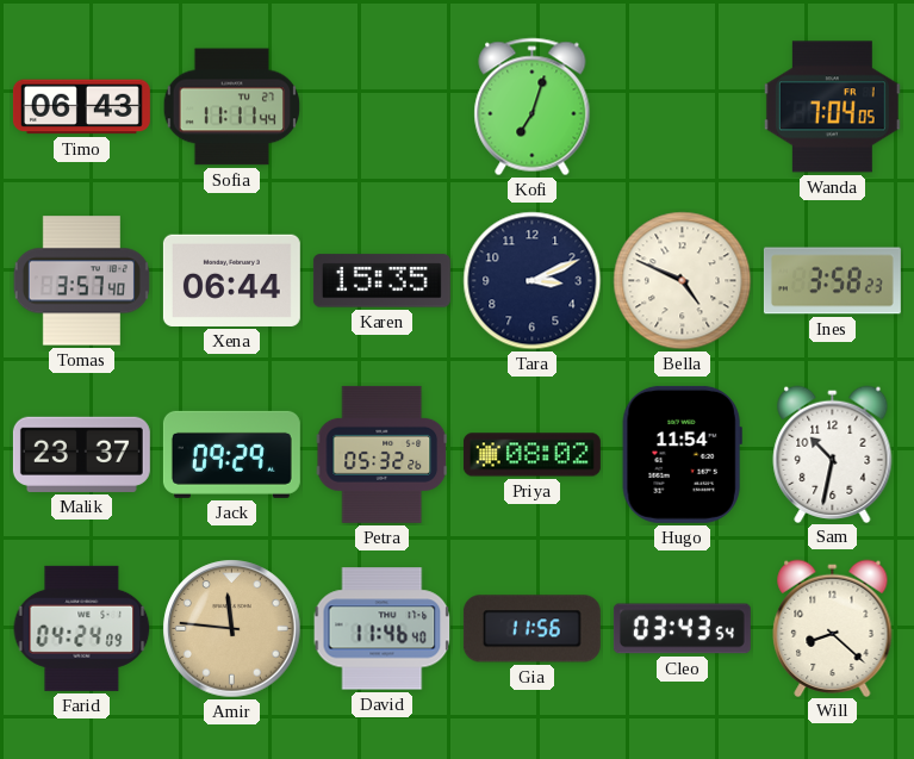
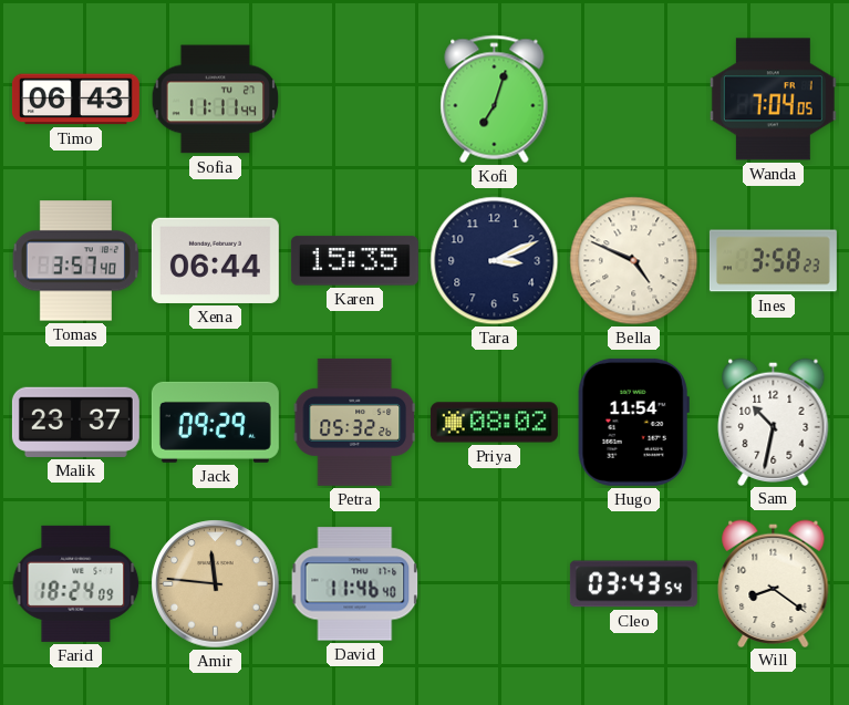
Farid: 04:24 -> 18:24
Gia: 11:56 -> none
Will: 8:22 -> 8:21
